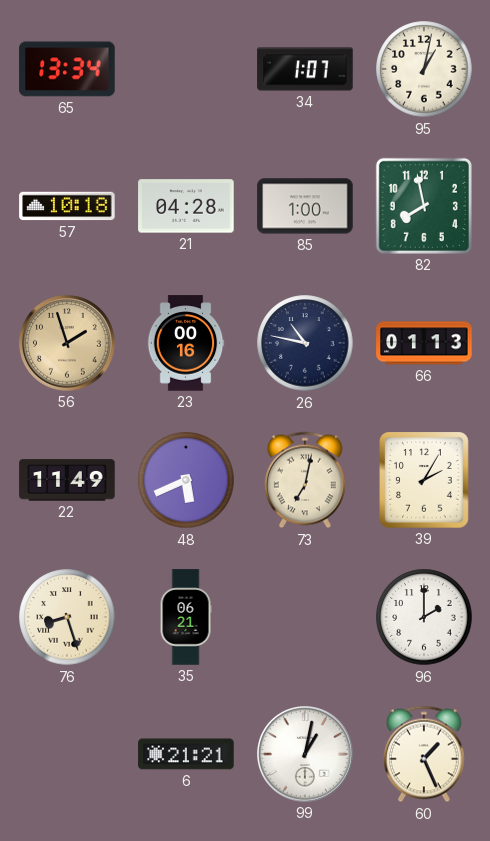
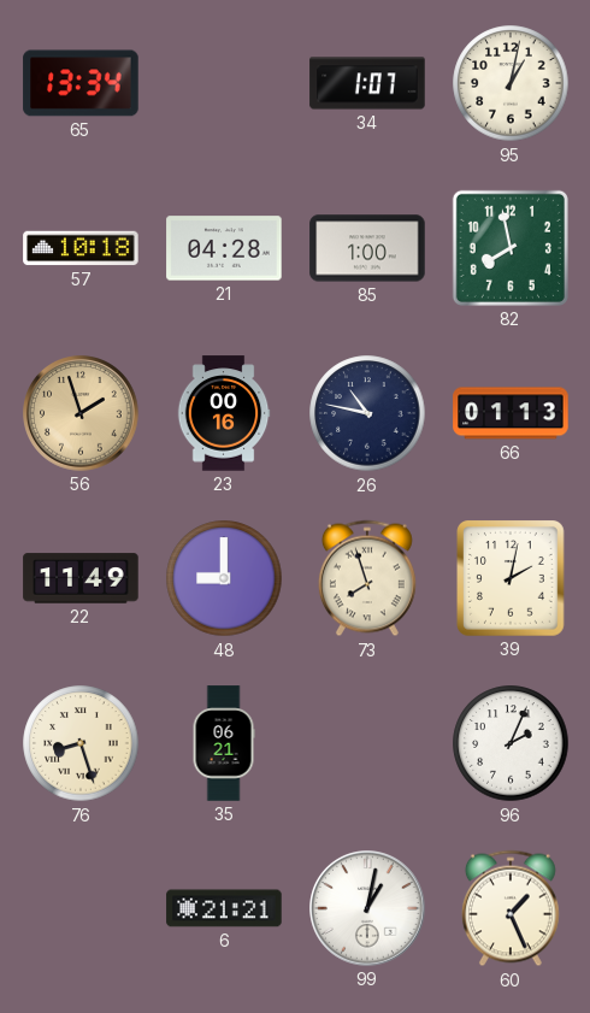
48: 5:41 -> 9:00
73: 7:02 -> 7:57
39: 2:05 -> 2:02
96: 2:00 -> 2:04
